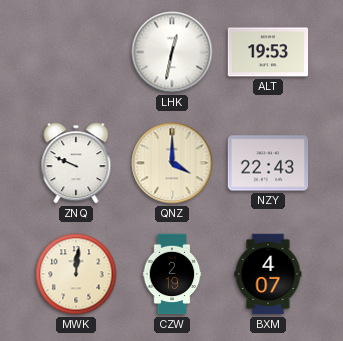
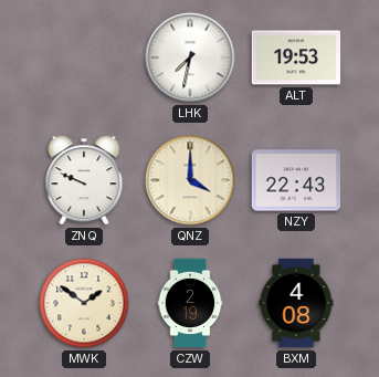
LHK: 12:32 -> 7:32
MWK: 12:01 -> 1:51
BXM: 4:07 -> 4:08
